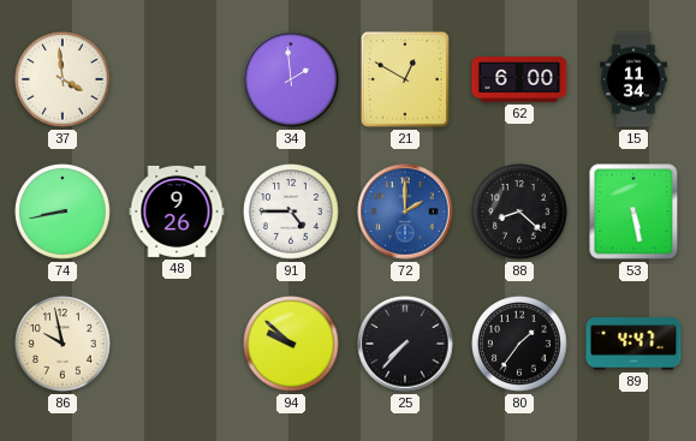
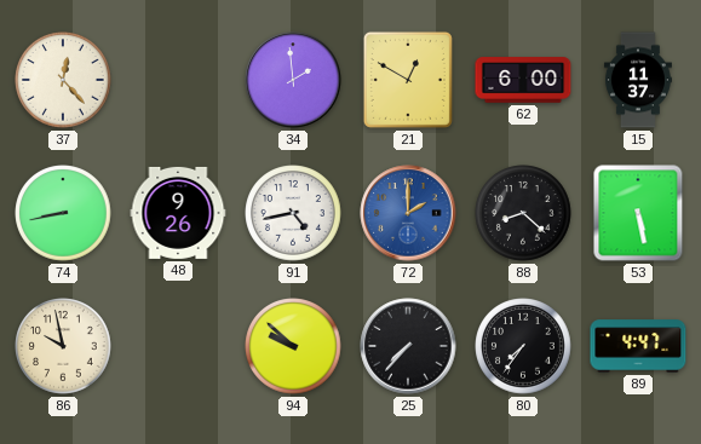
37: 3:59 -> 12:23
15: 11:34 -> 11:37
91: 4:45 -> 4:43
80: 1:36 -> 7:36
